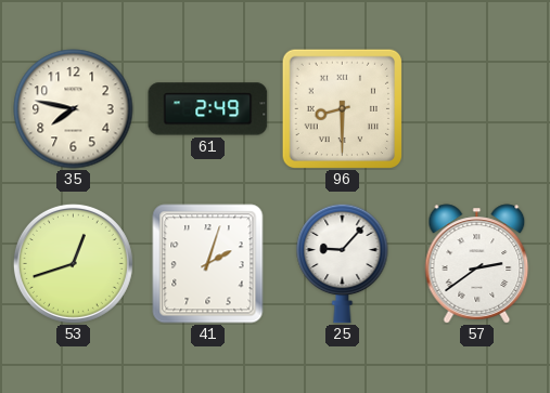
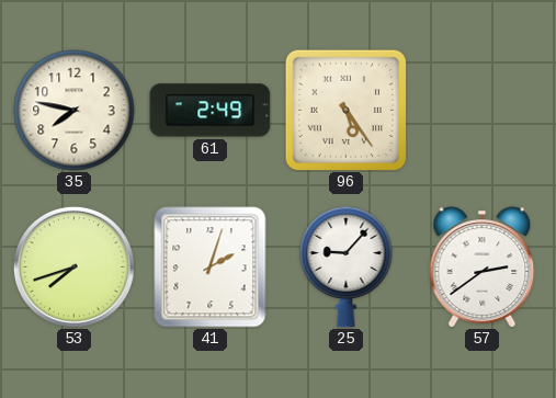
96: 8:30 -> 5:24
53: 12:42 -> 7:42
